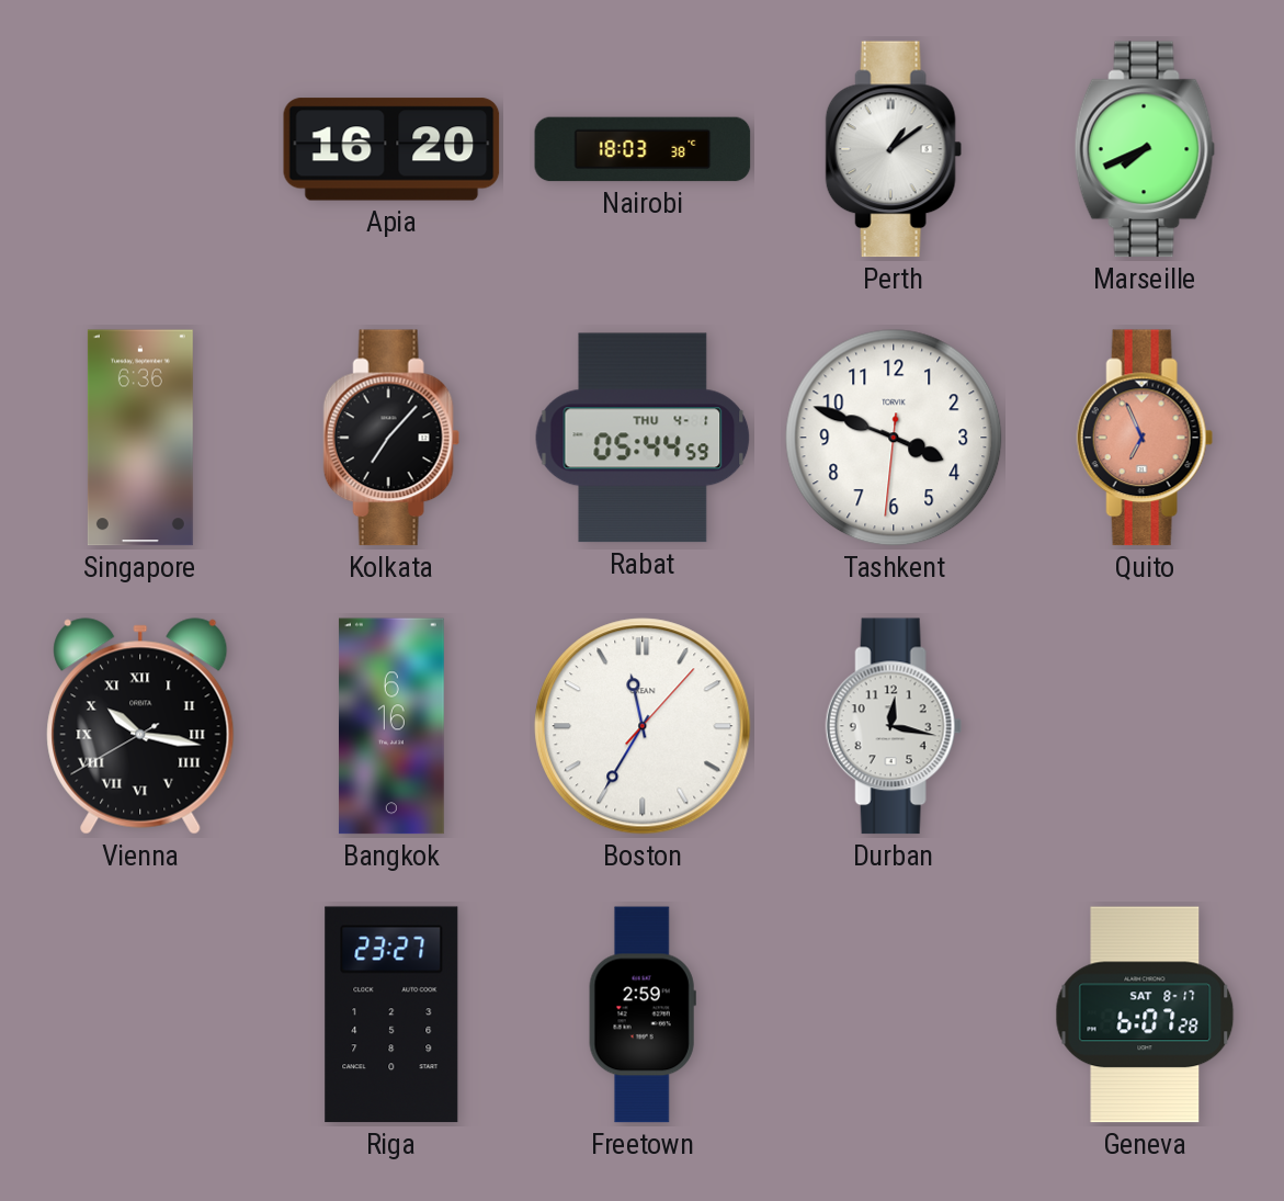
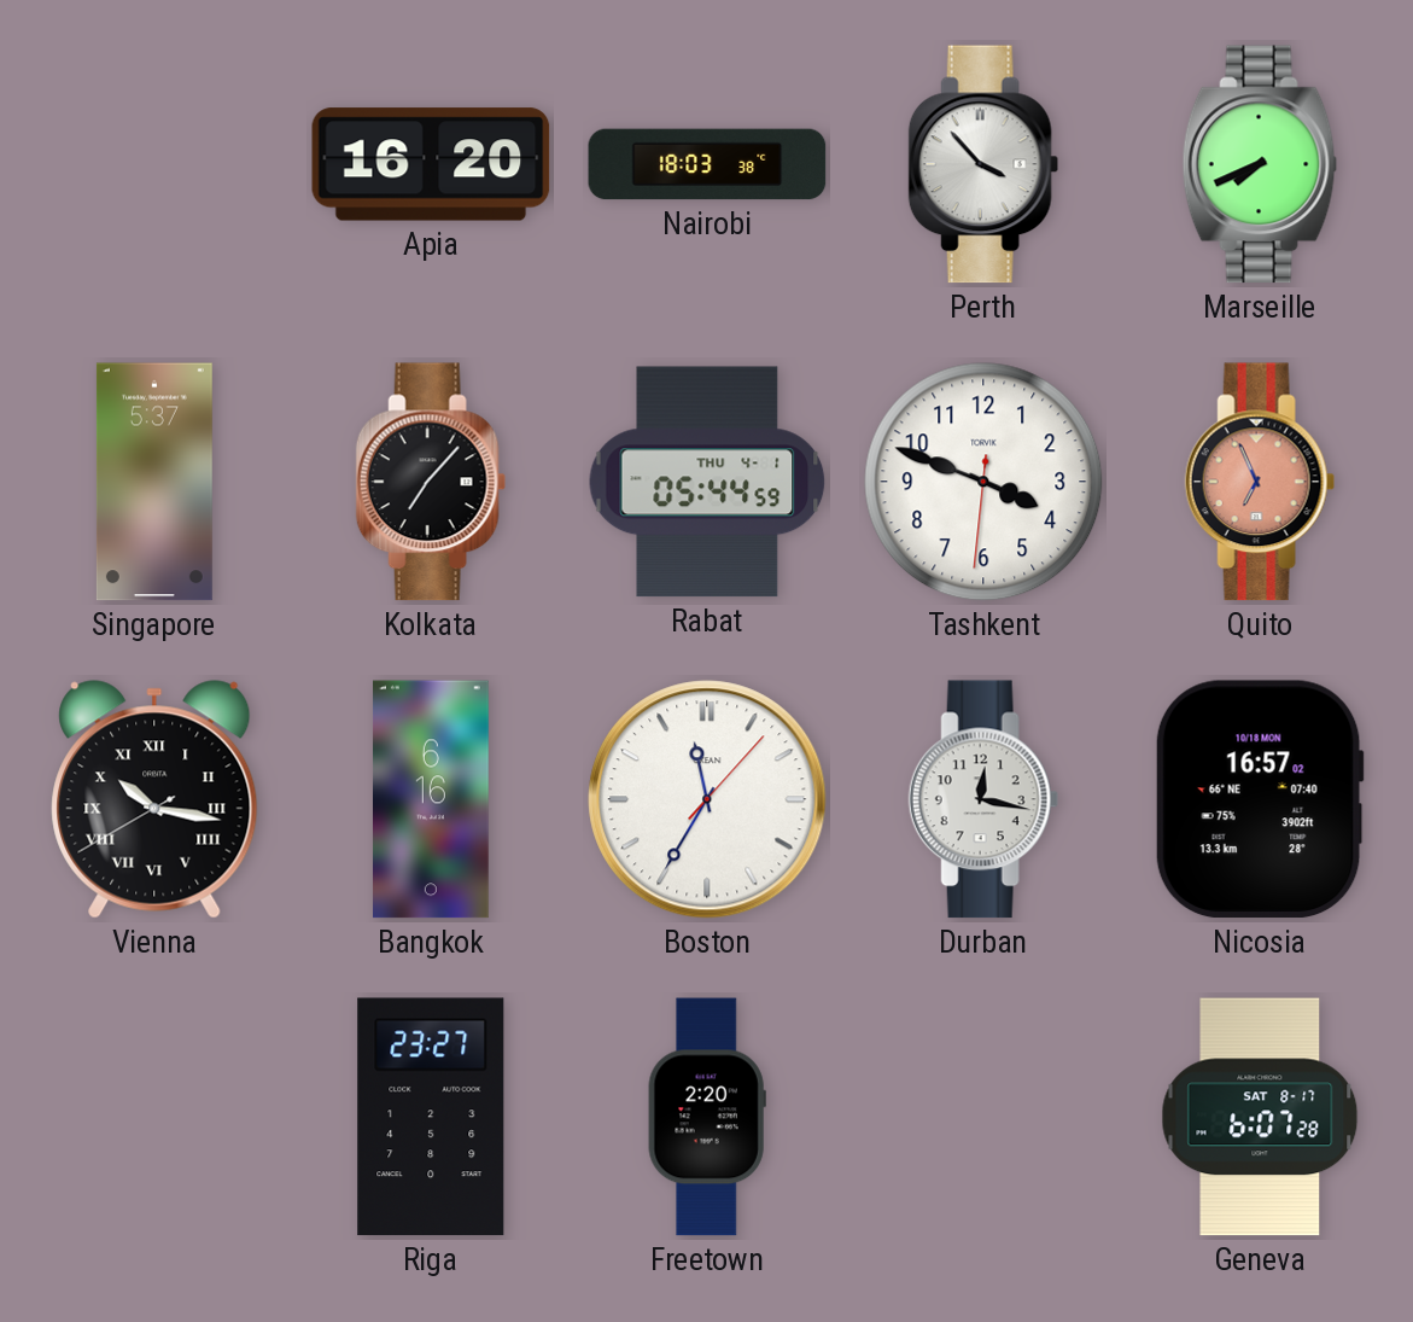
Perth: 1:09 -> 3:53
Singapore: 6:36 -> 5:37
Nicosia: none -> 16:57
Freetown: 2:59 -> 2:20
